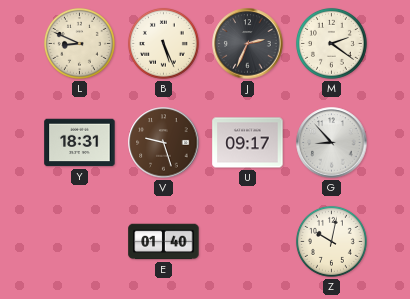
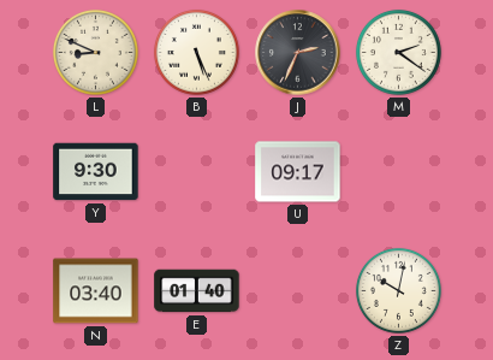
Y: 18:31 -> 9:30
V: 9:27 -> none
G: 8:53 -> none
N: none -> 03:40
